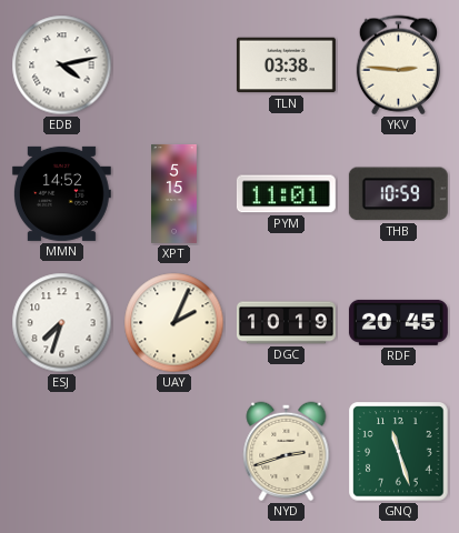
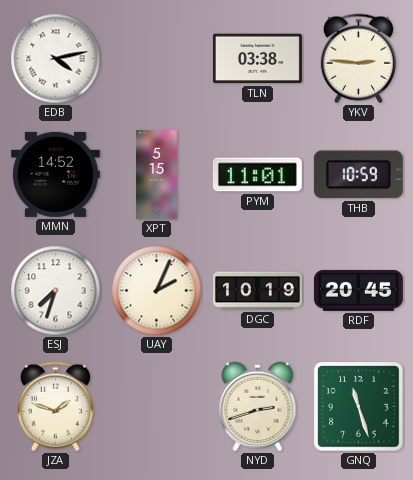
JZA: none -> 1:48
